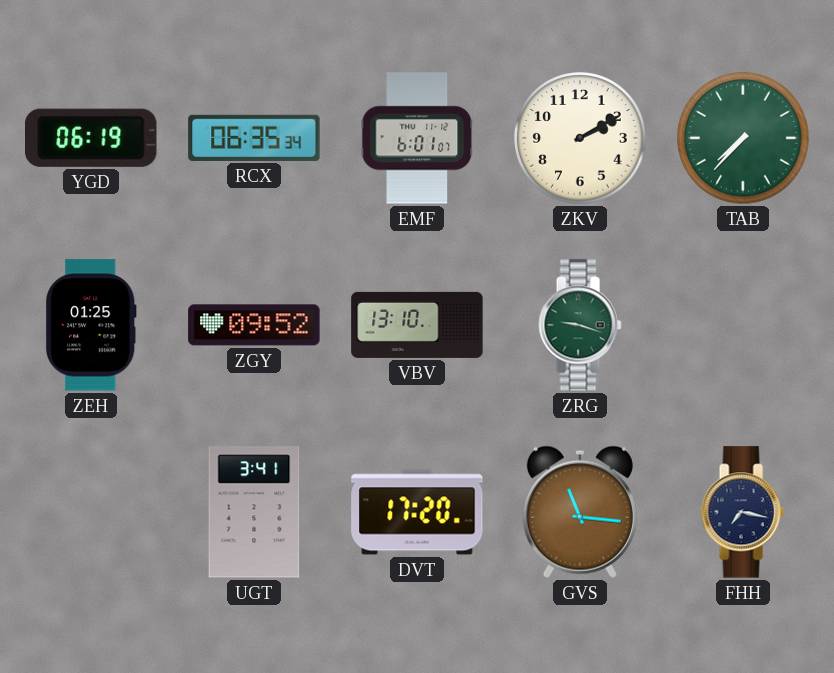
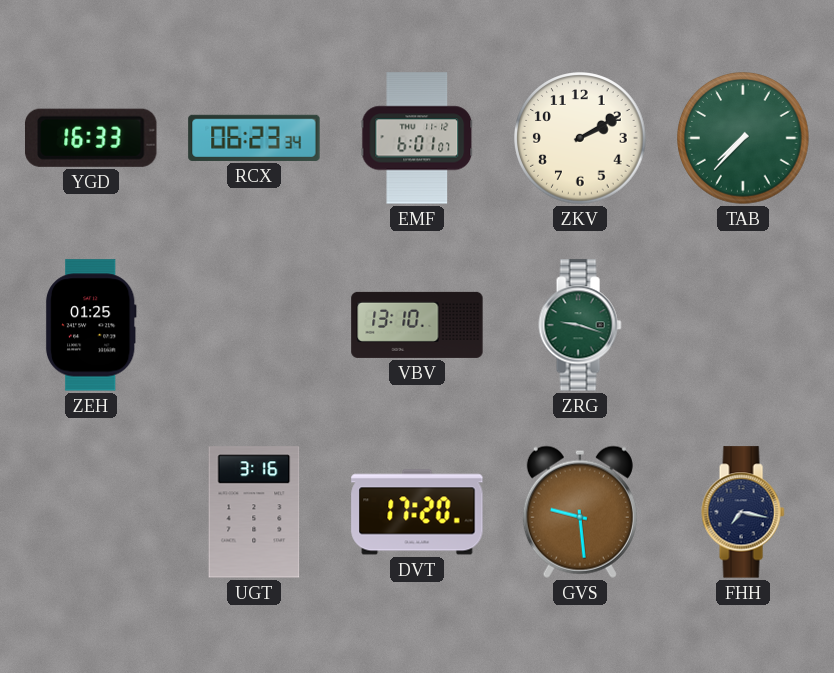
YGD: 06:19 -> 16:33
RCX: 06:35 -> 06:23
ZGY: 09:52 -> none
UGT: 3:41 -> 3:16
GVS: 11:16 -> 9:29
